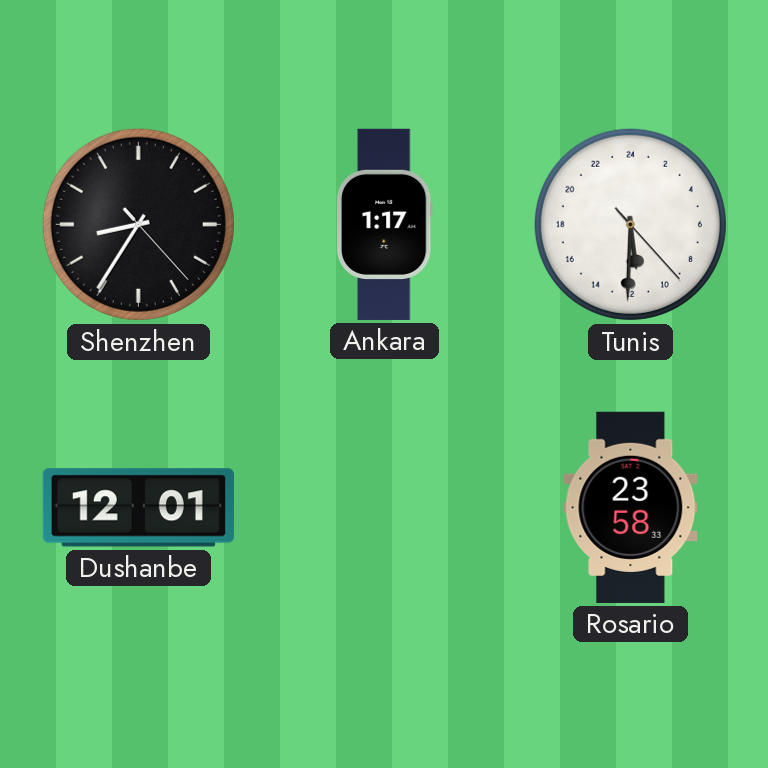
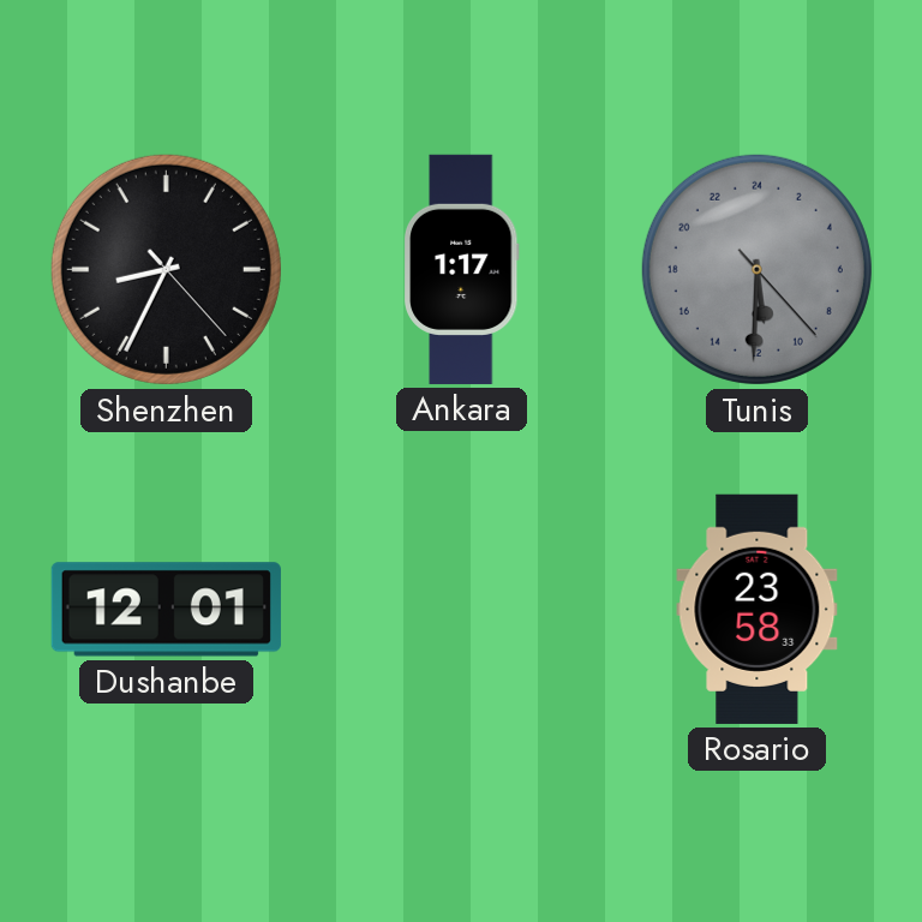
Shenzhen: 8:35 -> 8:34
Tunis dial: white -> grey
